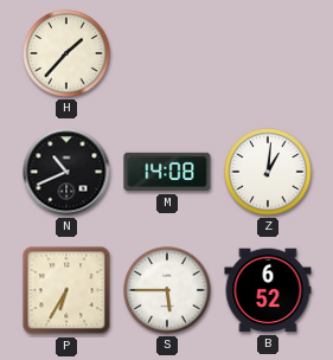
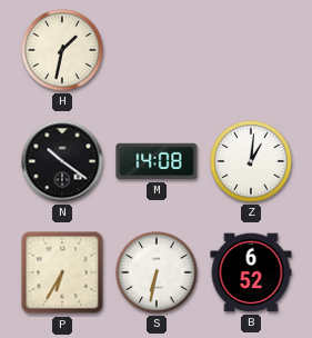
H: 1:37 -> 1:32
N: 10:41 -> 10:21
S: 5:45 -> 6:32
